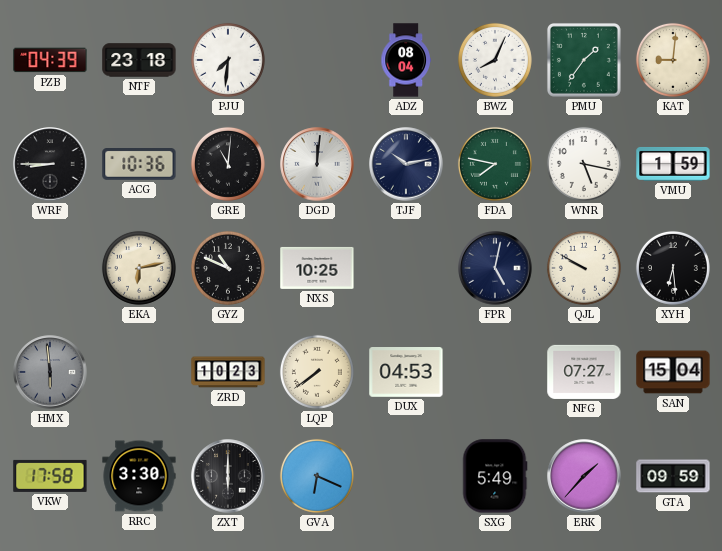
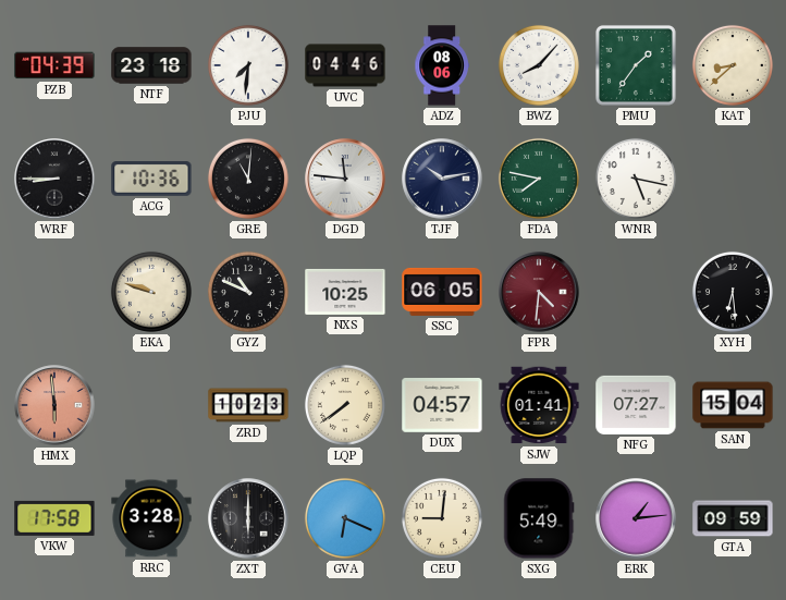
UVC: none -> 04:46
ADZ: 08:04 -> 08:06
BWZ: 8:04 -> 8:07
KAT: 9:01 -> 8:38
DGD: 12:01 -> 11:46
VMU: 1:59 -> none
EKA: 6:13 -> 9:48
SSC: none -> 06:05
FPR: 5:02 -> 4:31
FPR dial: navy -> burgundy
QJL: 9:50 -> none
HMX dial: grey -> salmon
DUX: 04:53 -> 04:57
SJW: none -> 01:41
RRC: 3:30 -> 3:28
CEU: none -> 9:01
ERK: 1:37 -> 1:14
